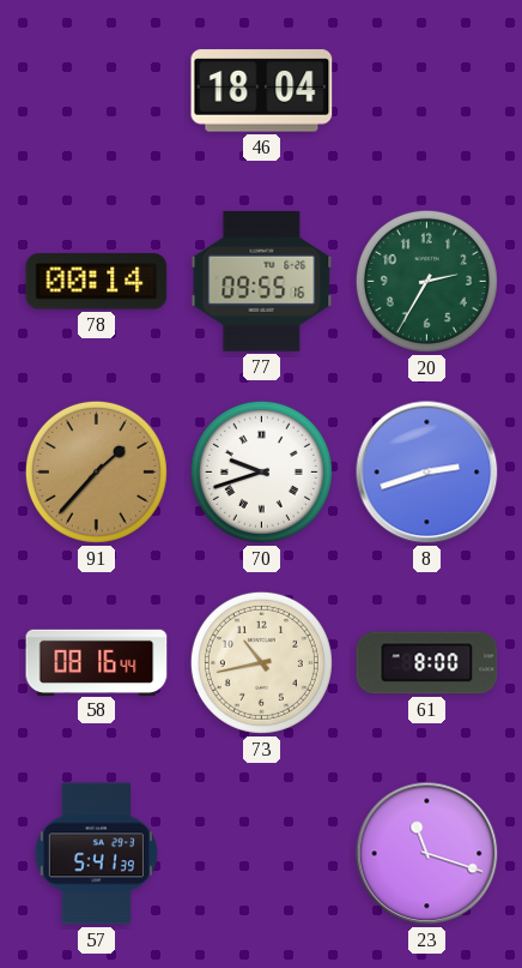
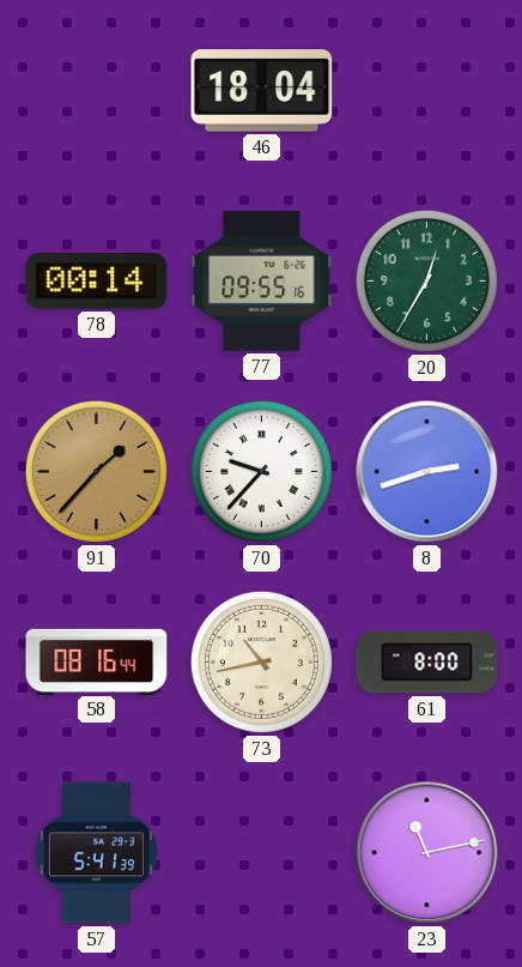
20: 2:35 -> 12:35
70: 9:42 -> 9:37
23: 11:18 -> 11:13
